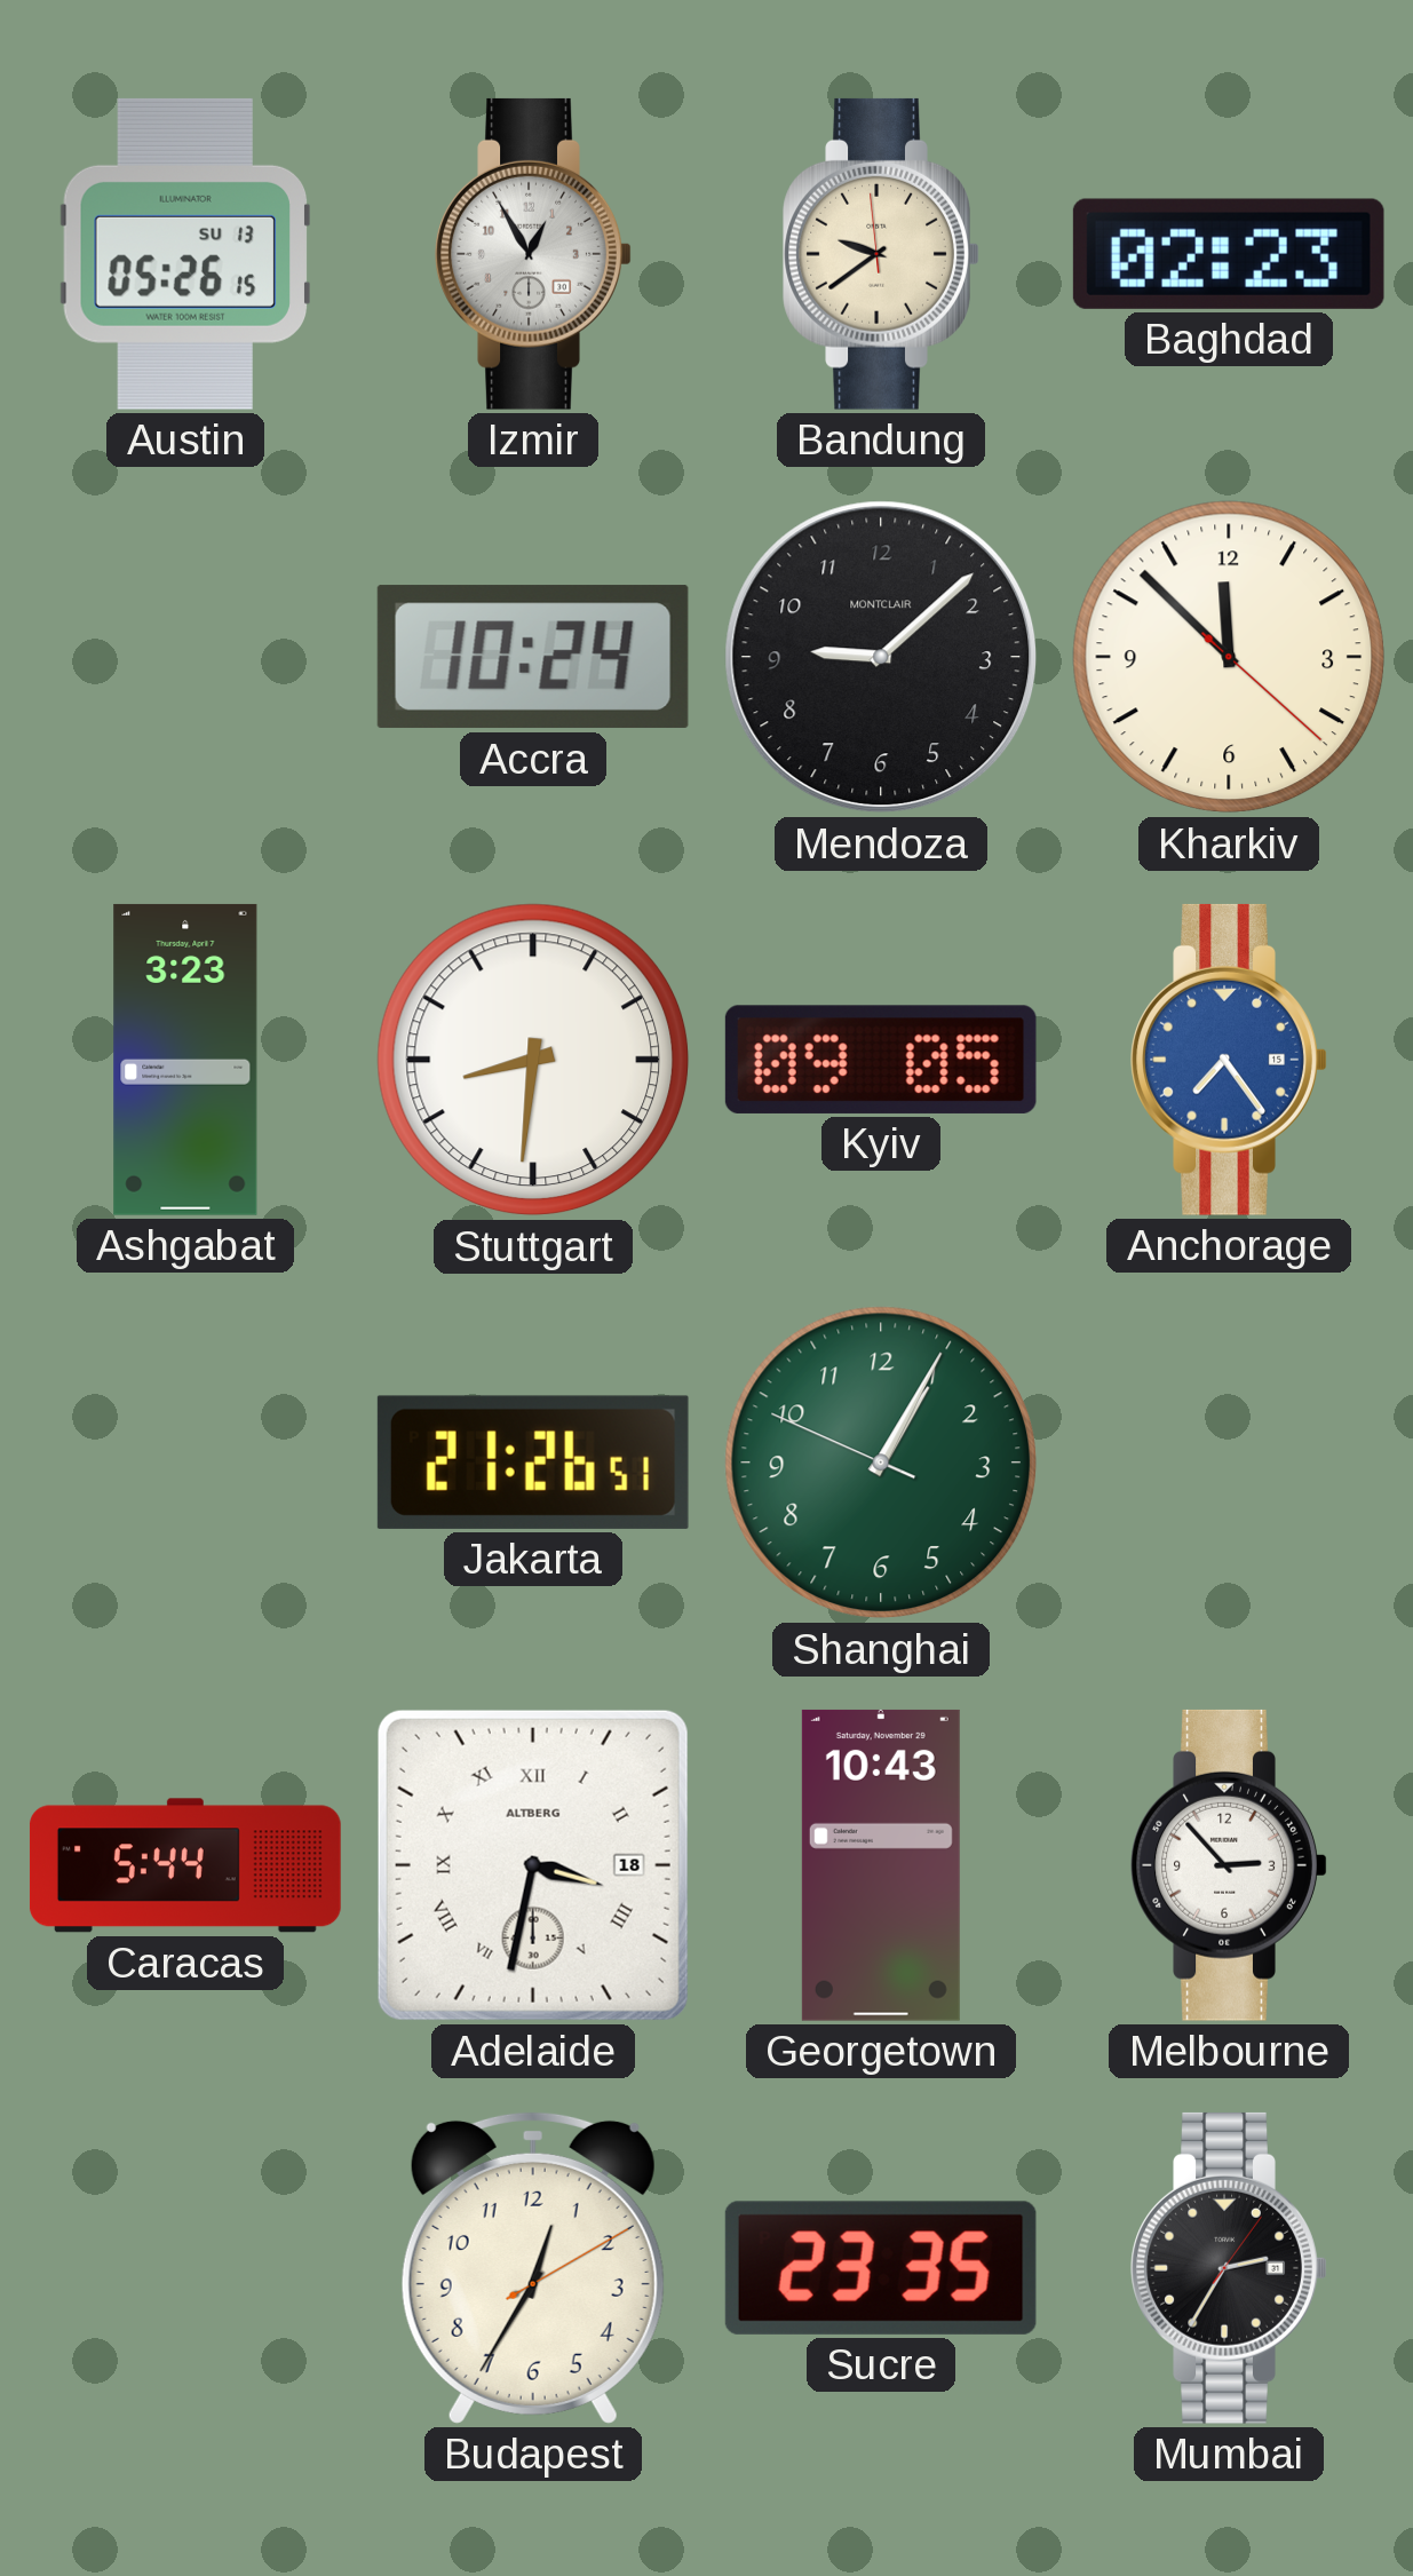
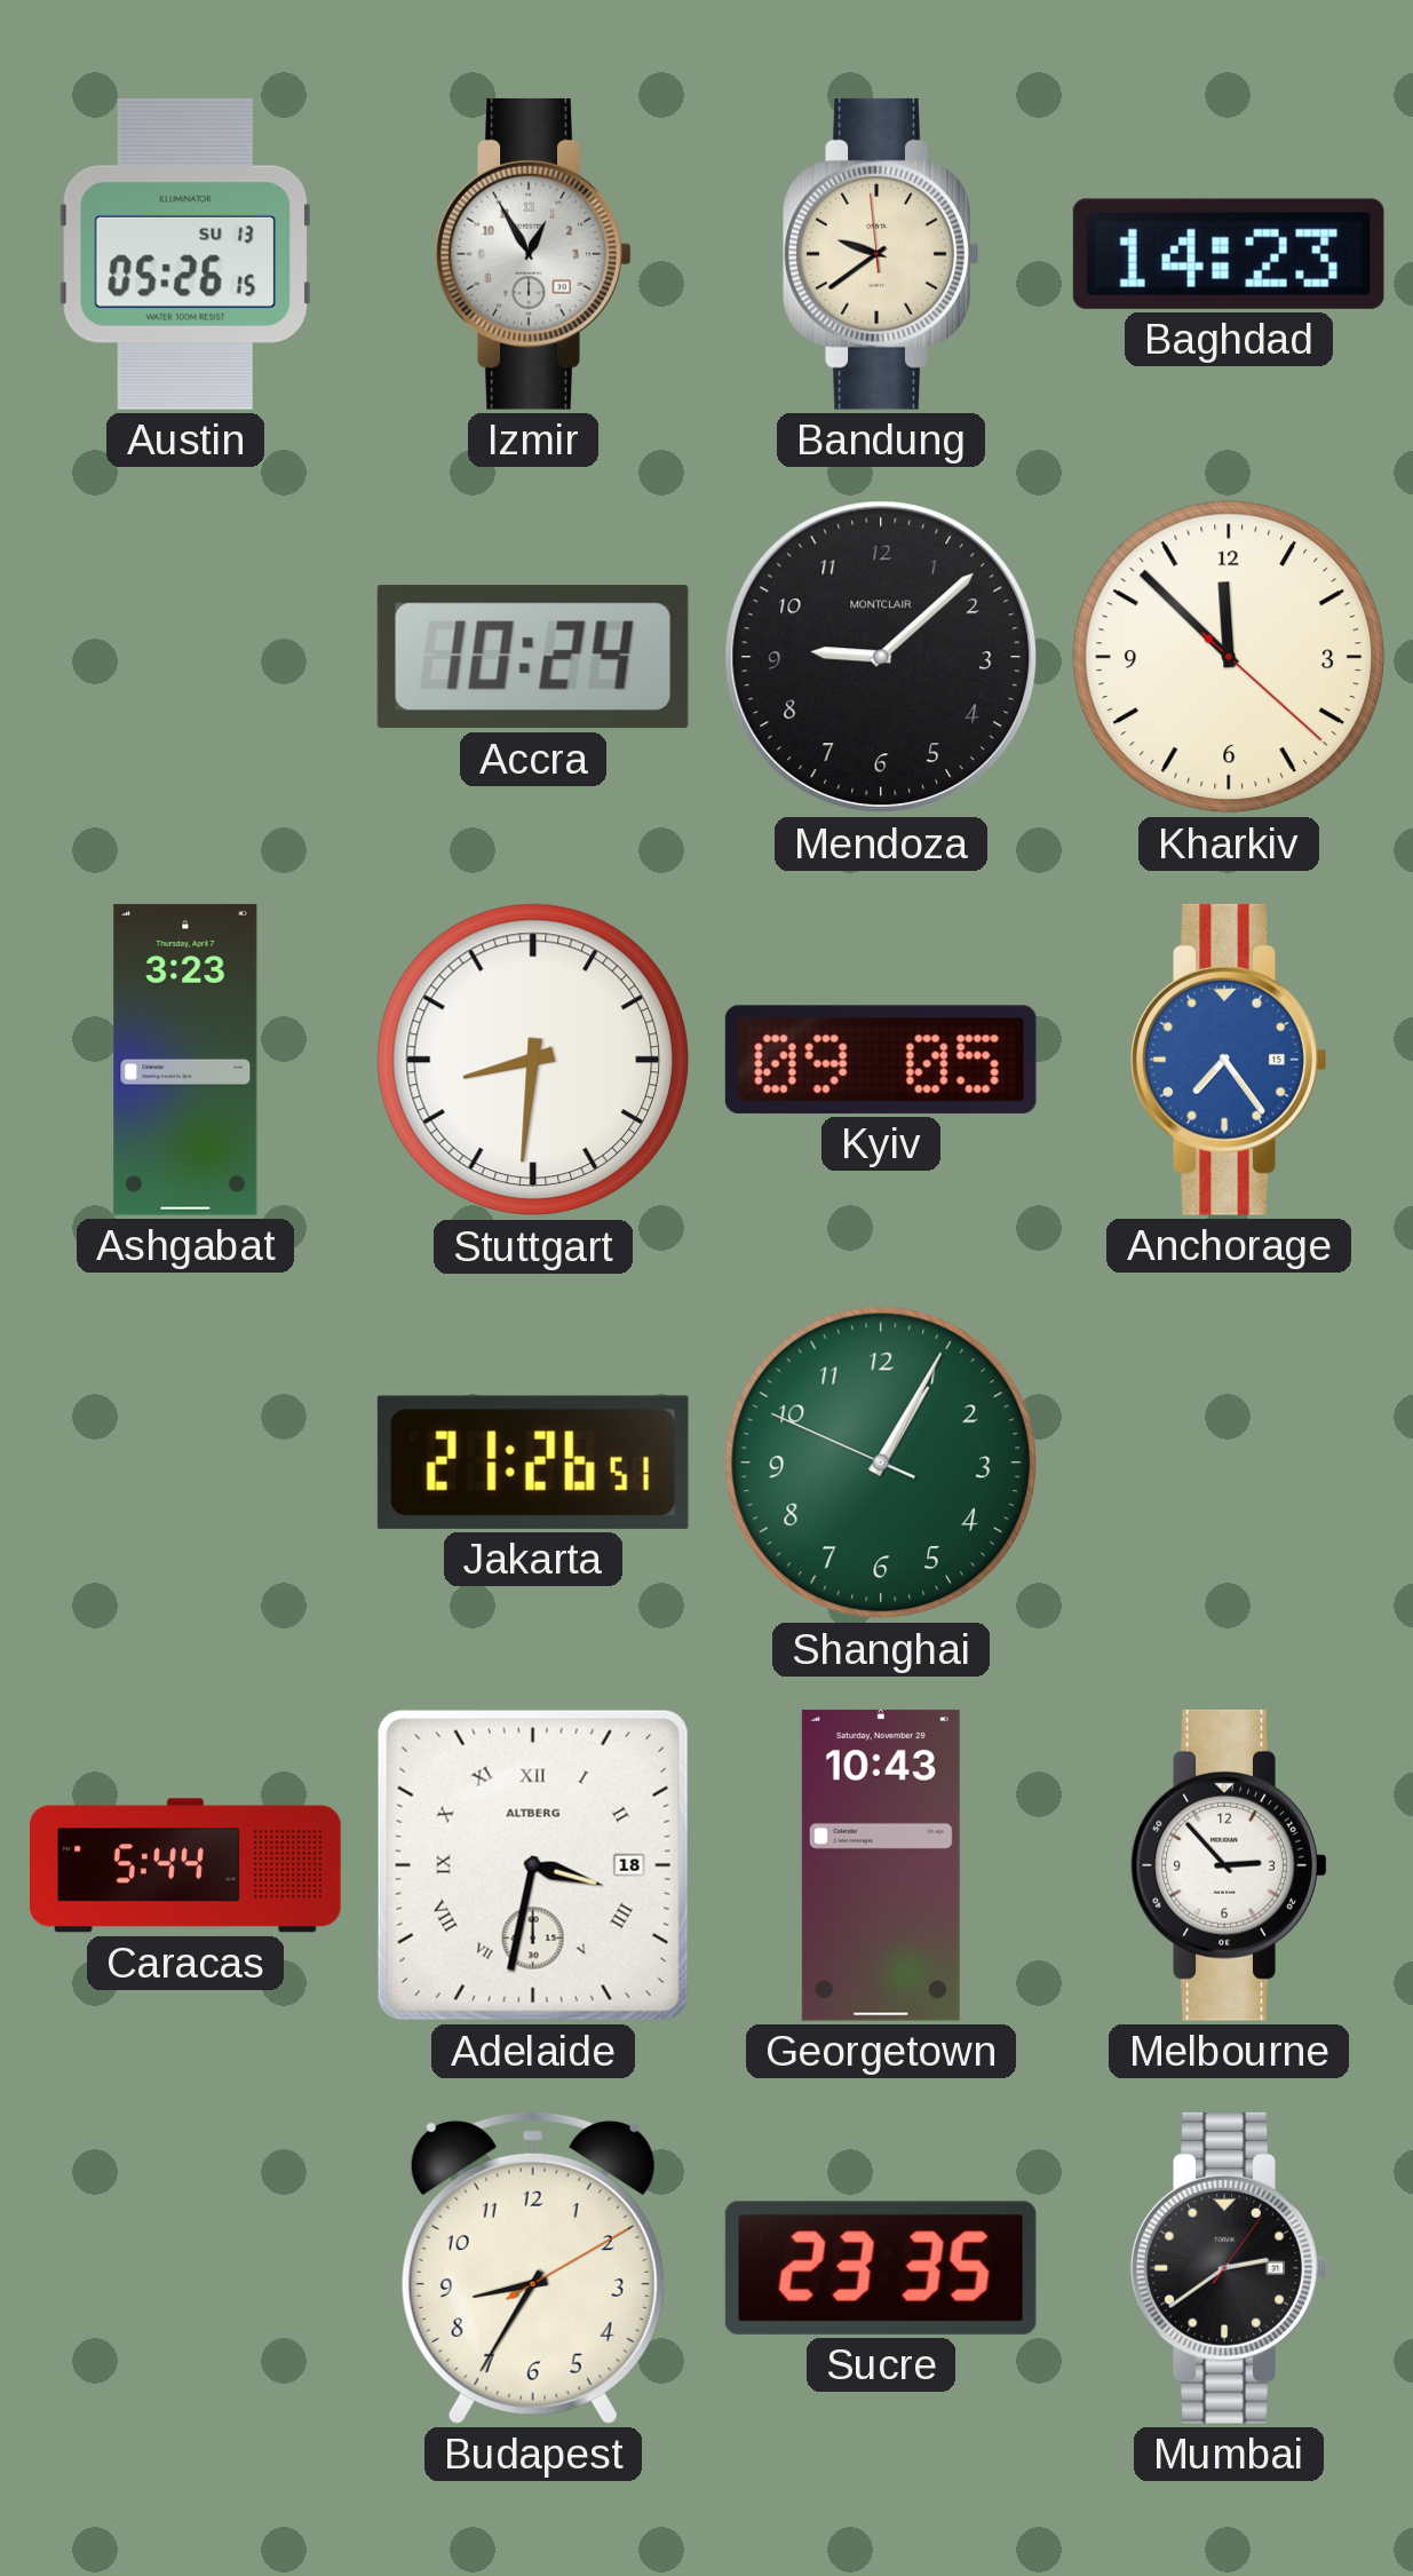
Baghdad: 02:23 -> 14:23
Budapest: 12:35 -> 8:35
Mumbai: 2:35 -> 2:39
